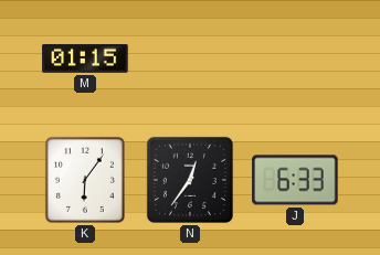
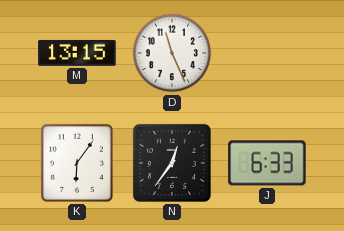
M: 01:15 -> 13:15
D: none -> 11:26
